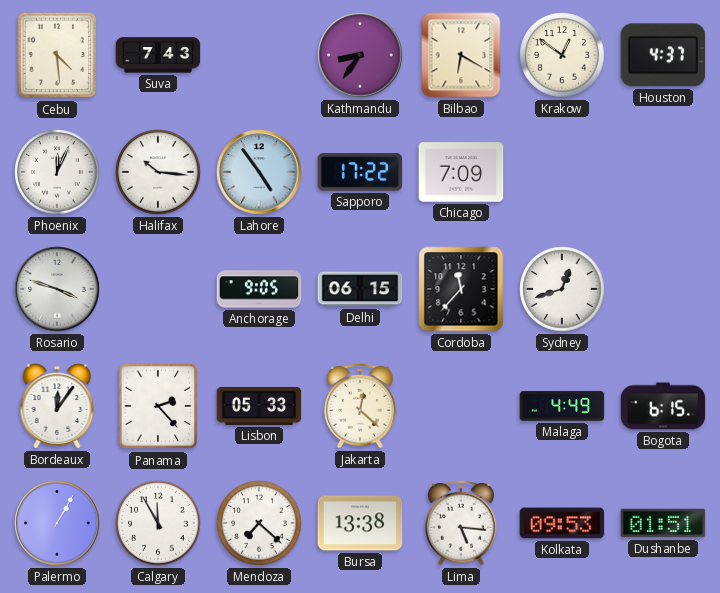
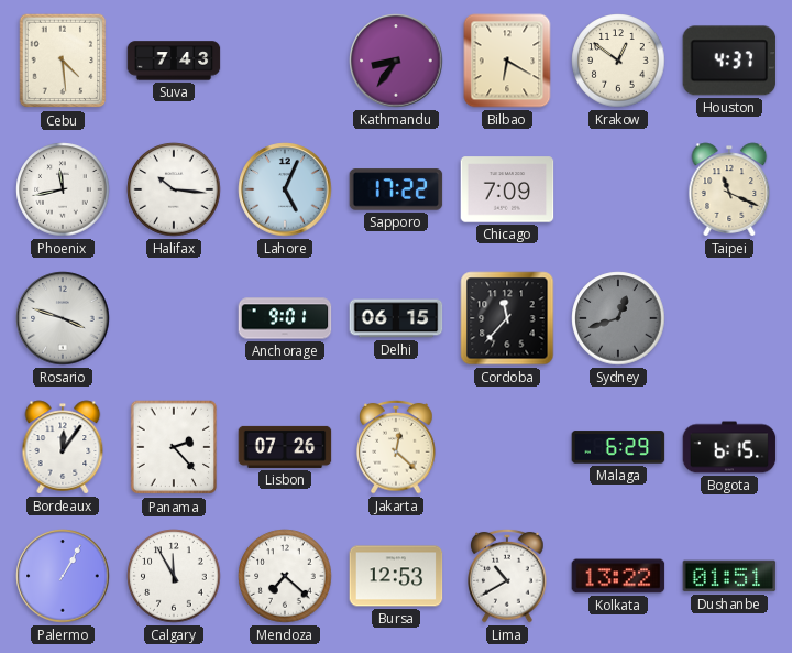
Phoenix: 12:04 -> 11:43
Lahore: 4:54 -> 5:04
Taipei: none -> 11:19
Anchorage: 9:05 -> 9:01
Sydney dial: white -> grey
Lisbon: 05:33 -> 07:26
Malaga: 4:49 -> 6:29
Bursa: 13:38 -> 12:53
Lima: 5:16 -> 10:40
Kolkata: 09:53 -> 13:22
